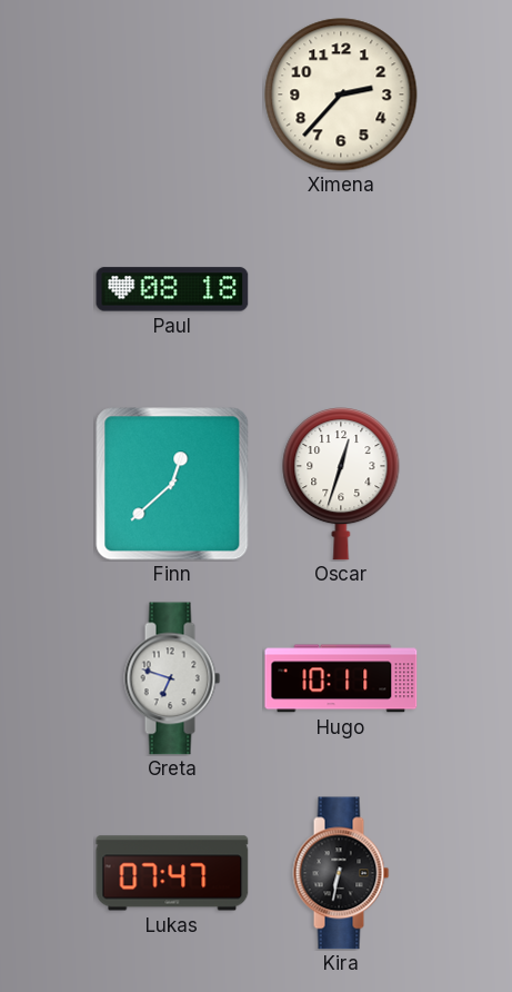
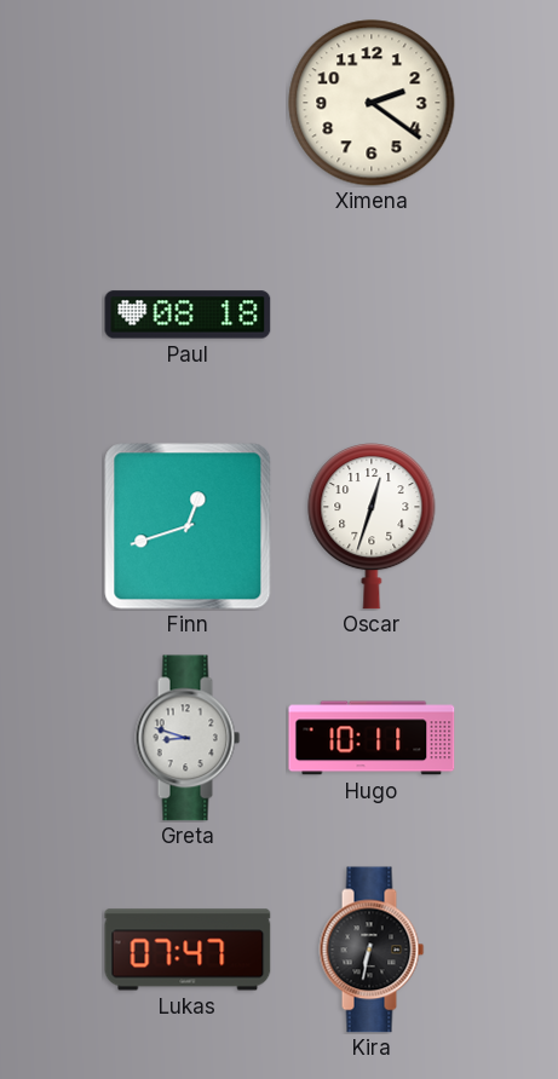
Ximena: 2:37 -> 2:21
Finn: 12:38 -> 12:42
Greta: 6:48 -> 8:48
